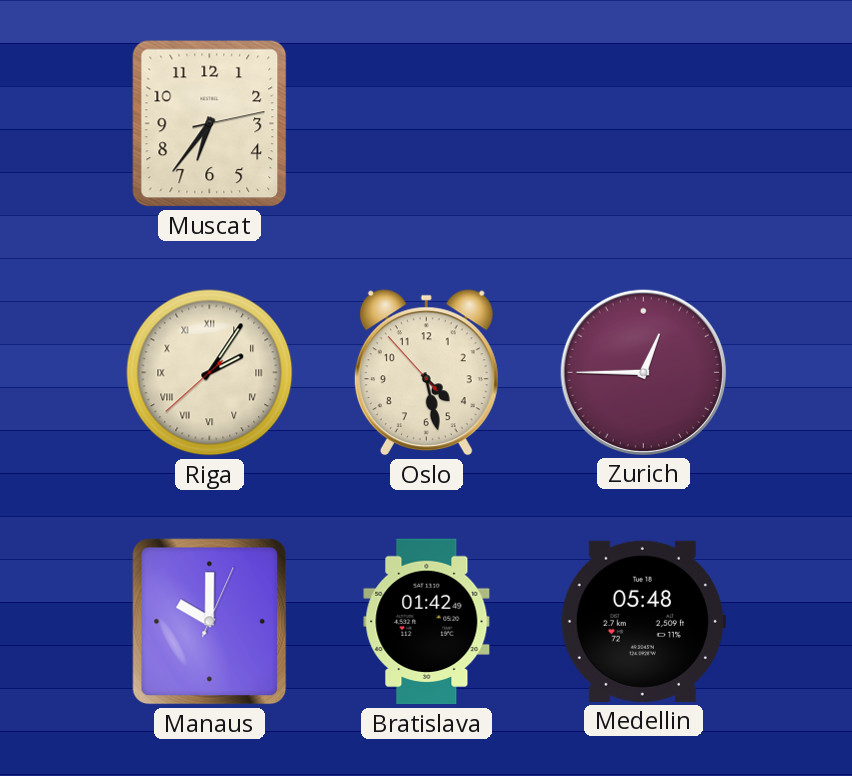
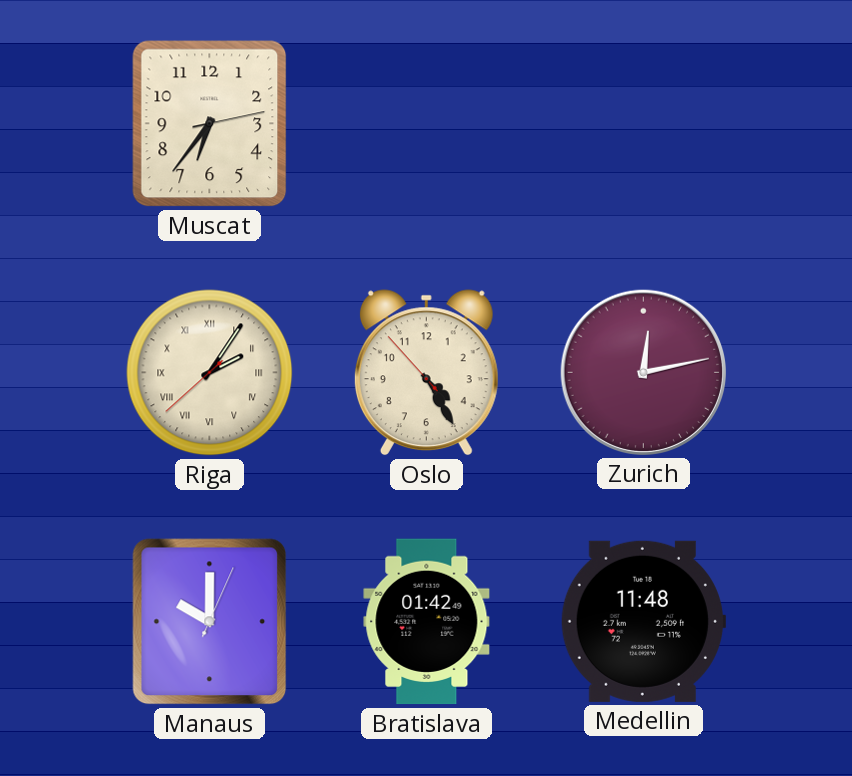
Oslo: 4:27 -> 4:24
Zurich: 12:45 -> 12:13
Medellin: 05:48 -> 11:48
